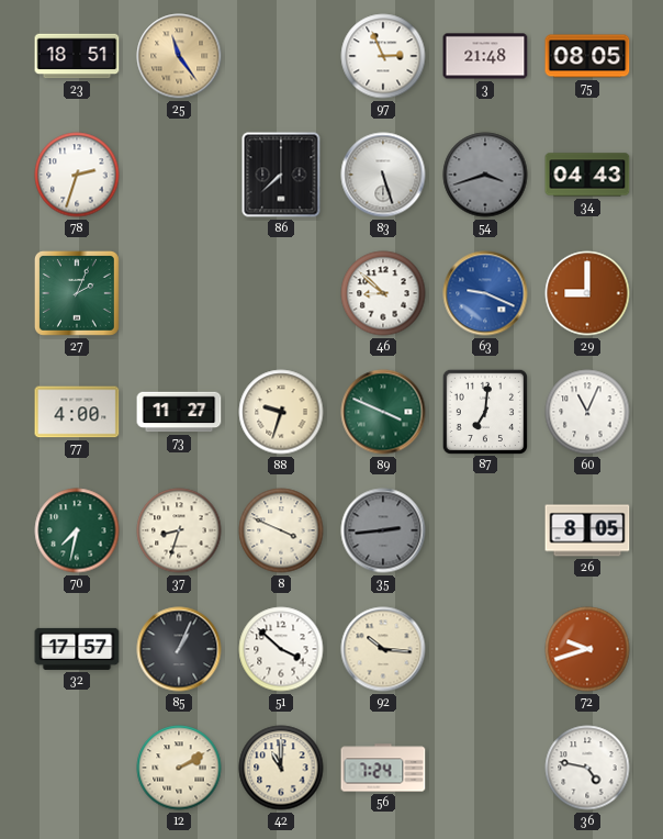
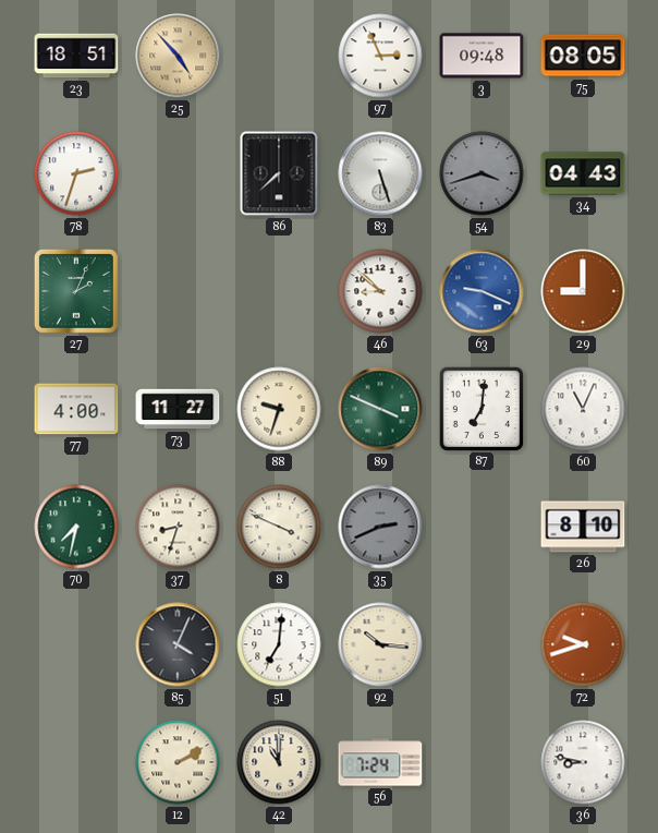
25: 11:24 -> 4:53
3: 21:48 -> 09:48
35: 2:44 -> 2:41
26: 8:05 -> 8:10
32: 17:57 -> none
85: 1:04 -> 4:04
51: 3:52 -> 7:01
36: 4:47 -> 8:47
